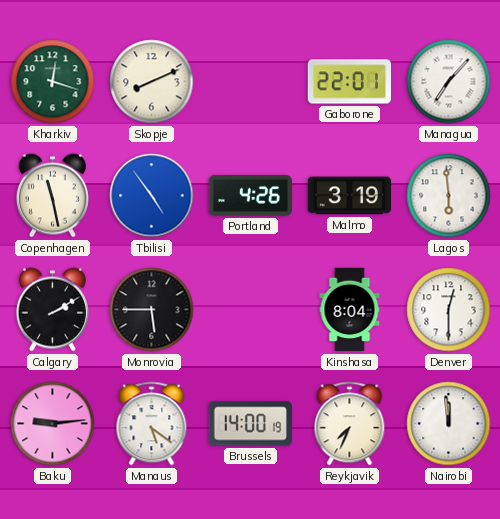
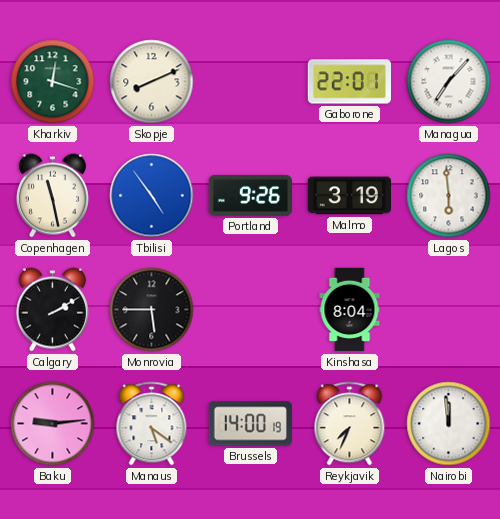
Portland: 4:26 -> 9:26
Denver: 12:30 -> none
